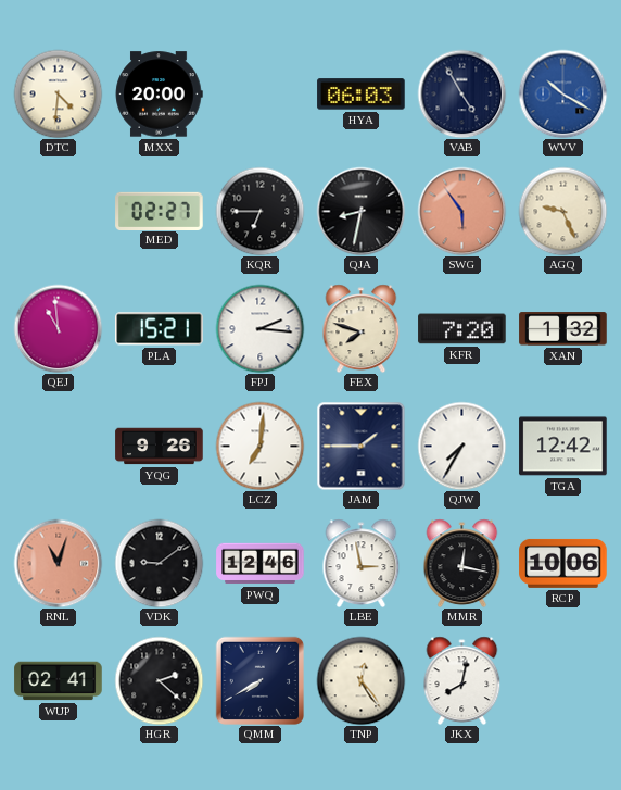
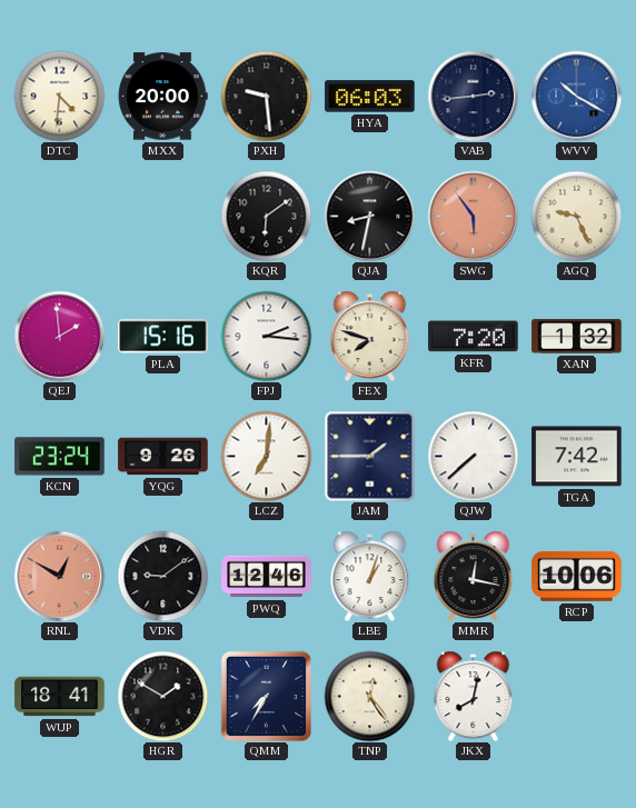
PXH: none -> 9:29
VAB: 4:55 -> 2:44
MED: 02:27 -> none
KQR: 6:45 -> 6:09
QEJ: 10:59 -> 1:59
PLA: 15:21 -> 15:16
KCN: none -> 23:24
QJW: 7:35 -> 7:38
TGA: 12:42 -> 7:42
RNL: 11:03 -> 12:50
LBE: 2:58 -> 1:03
WUP: 02:41 -> 18:41
HGR: 2:22 -> 1:50
QMM: 7:40 -> 7:35
